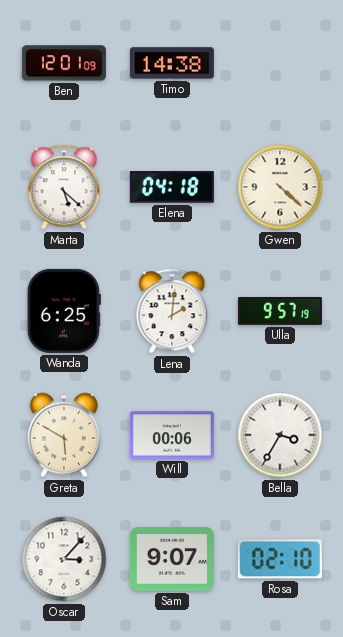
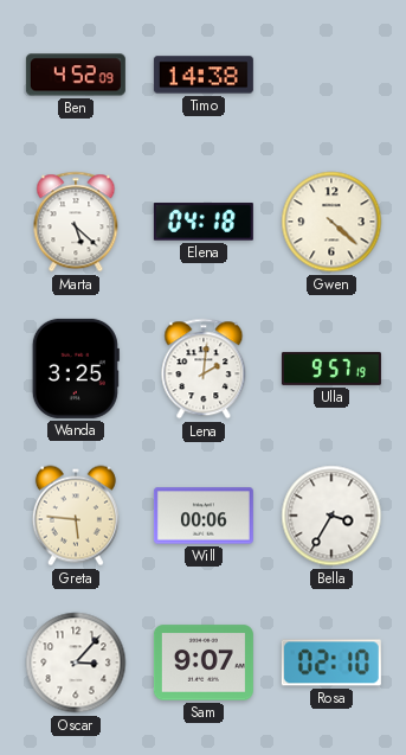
Ben: 12:01 -> 4:52
Wanda: 6:25 -> 3:25
Greta: 5:50 -> 5:46
